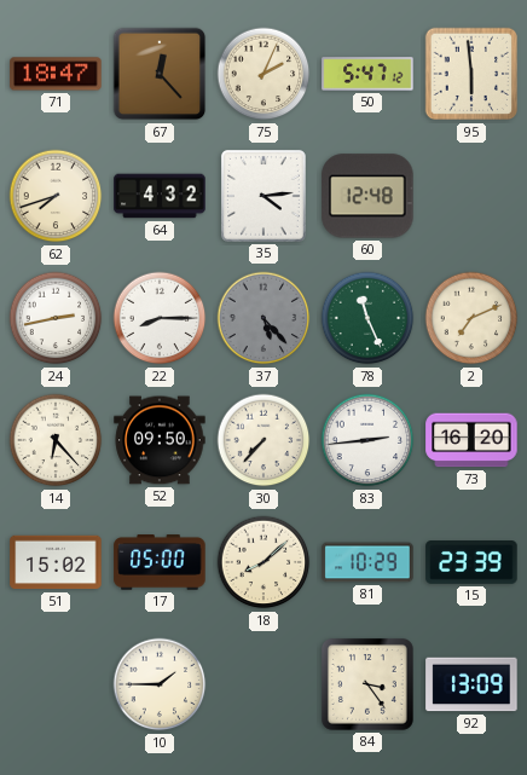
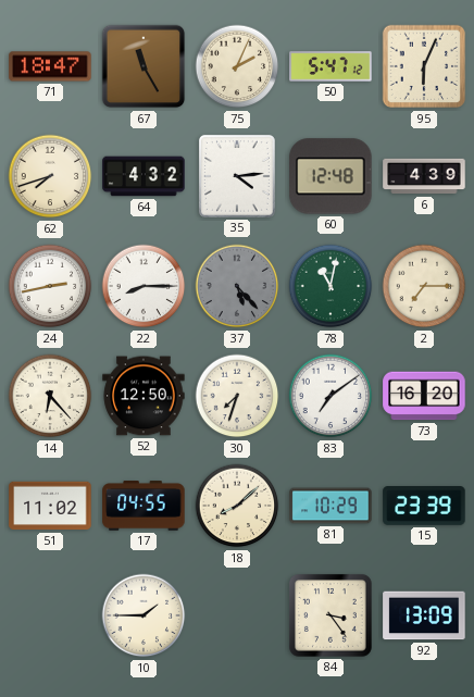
67: 12:23 -> 11:25
95: 5:59 -> 6:04
6: none -> 4:39
78: 11:26 -> 11:02
2: 7:11 -> 7:15
52: 09:50 -> 12:50
30: 7:37 -> 7:33
83: 2:44 -> 7:09
51: 15:02 -> 11:02
17: 05:00 -> 04:55
